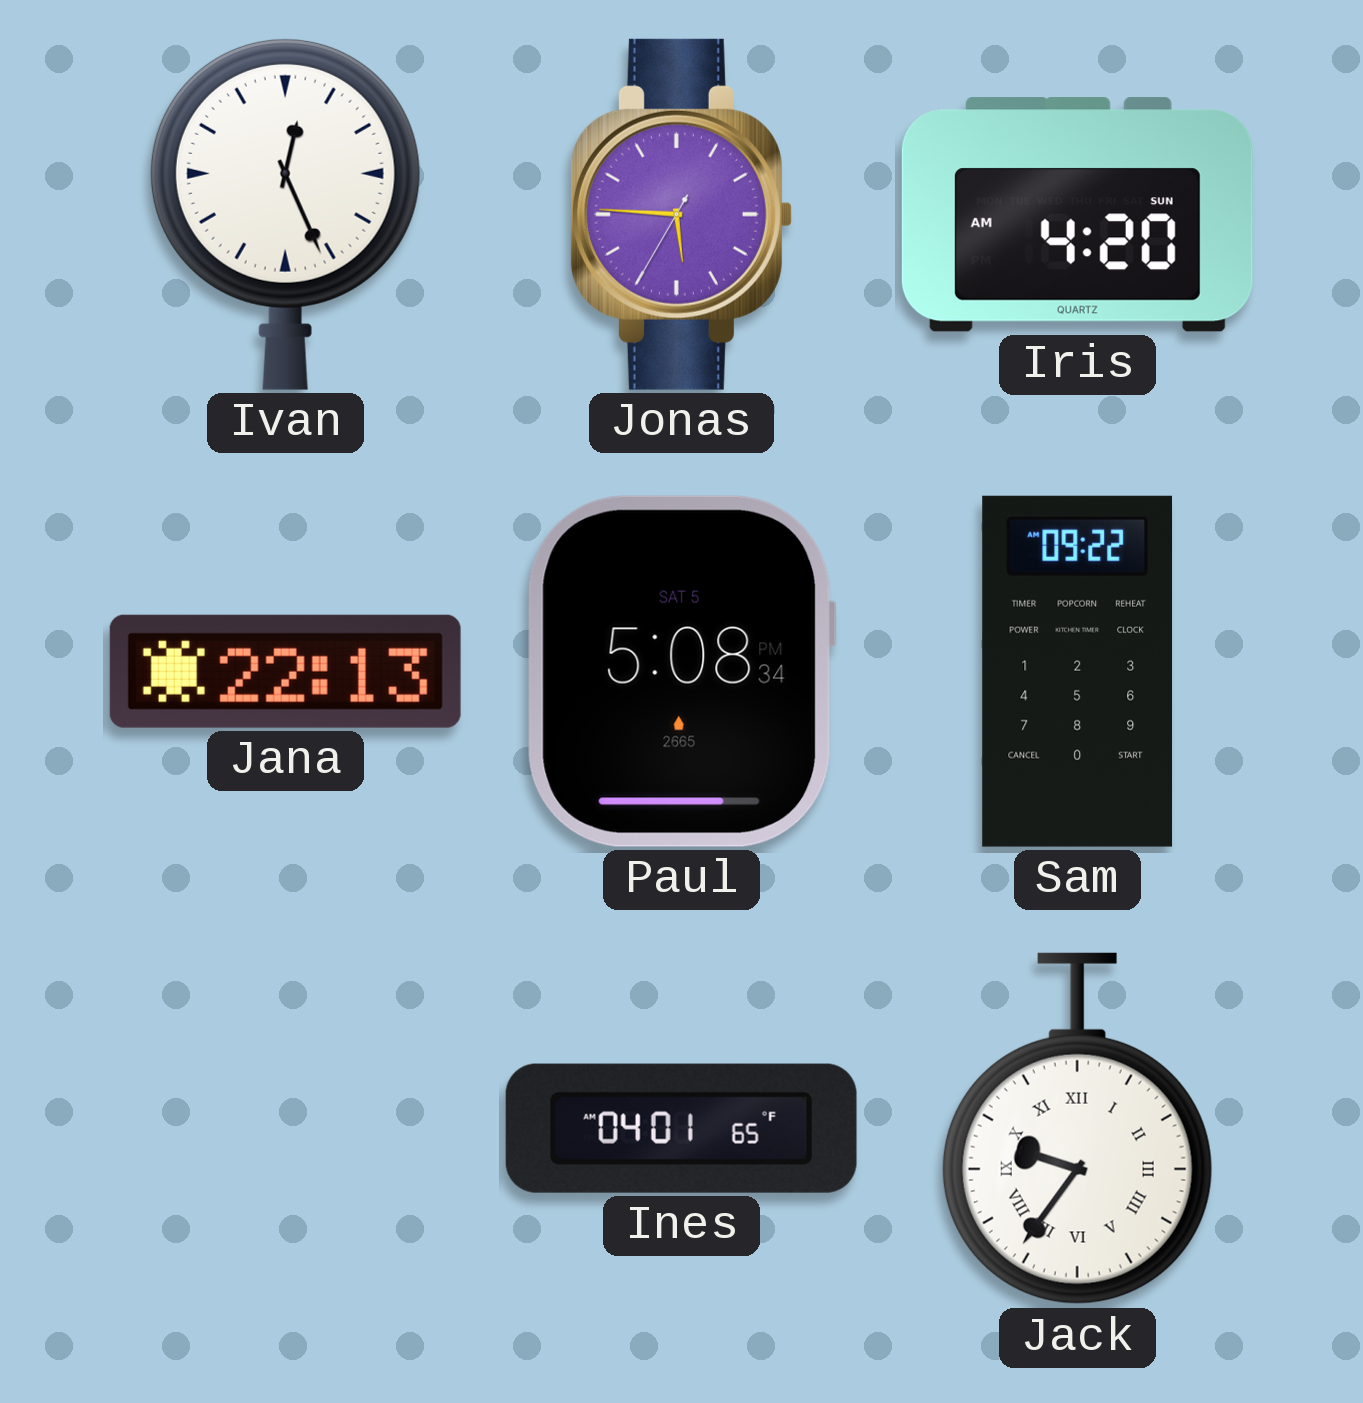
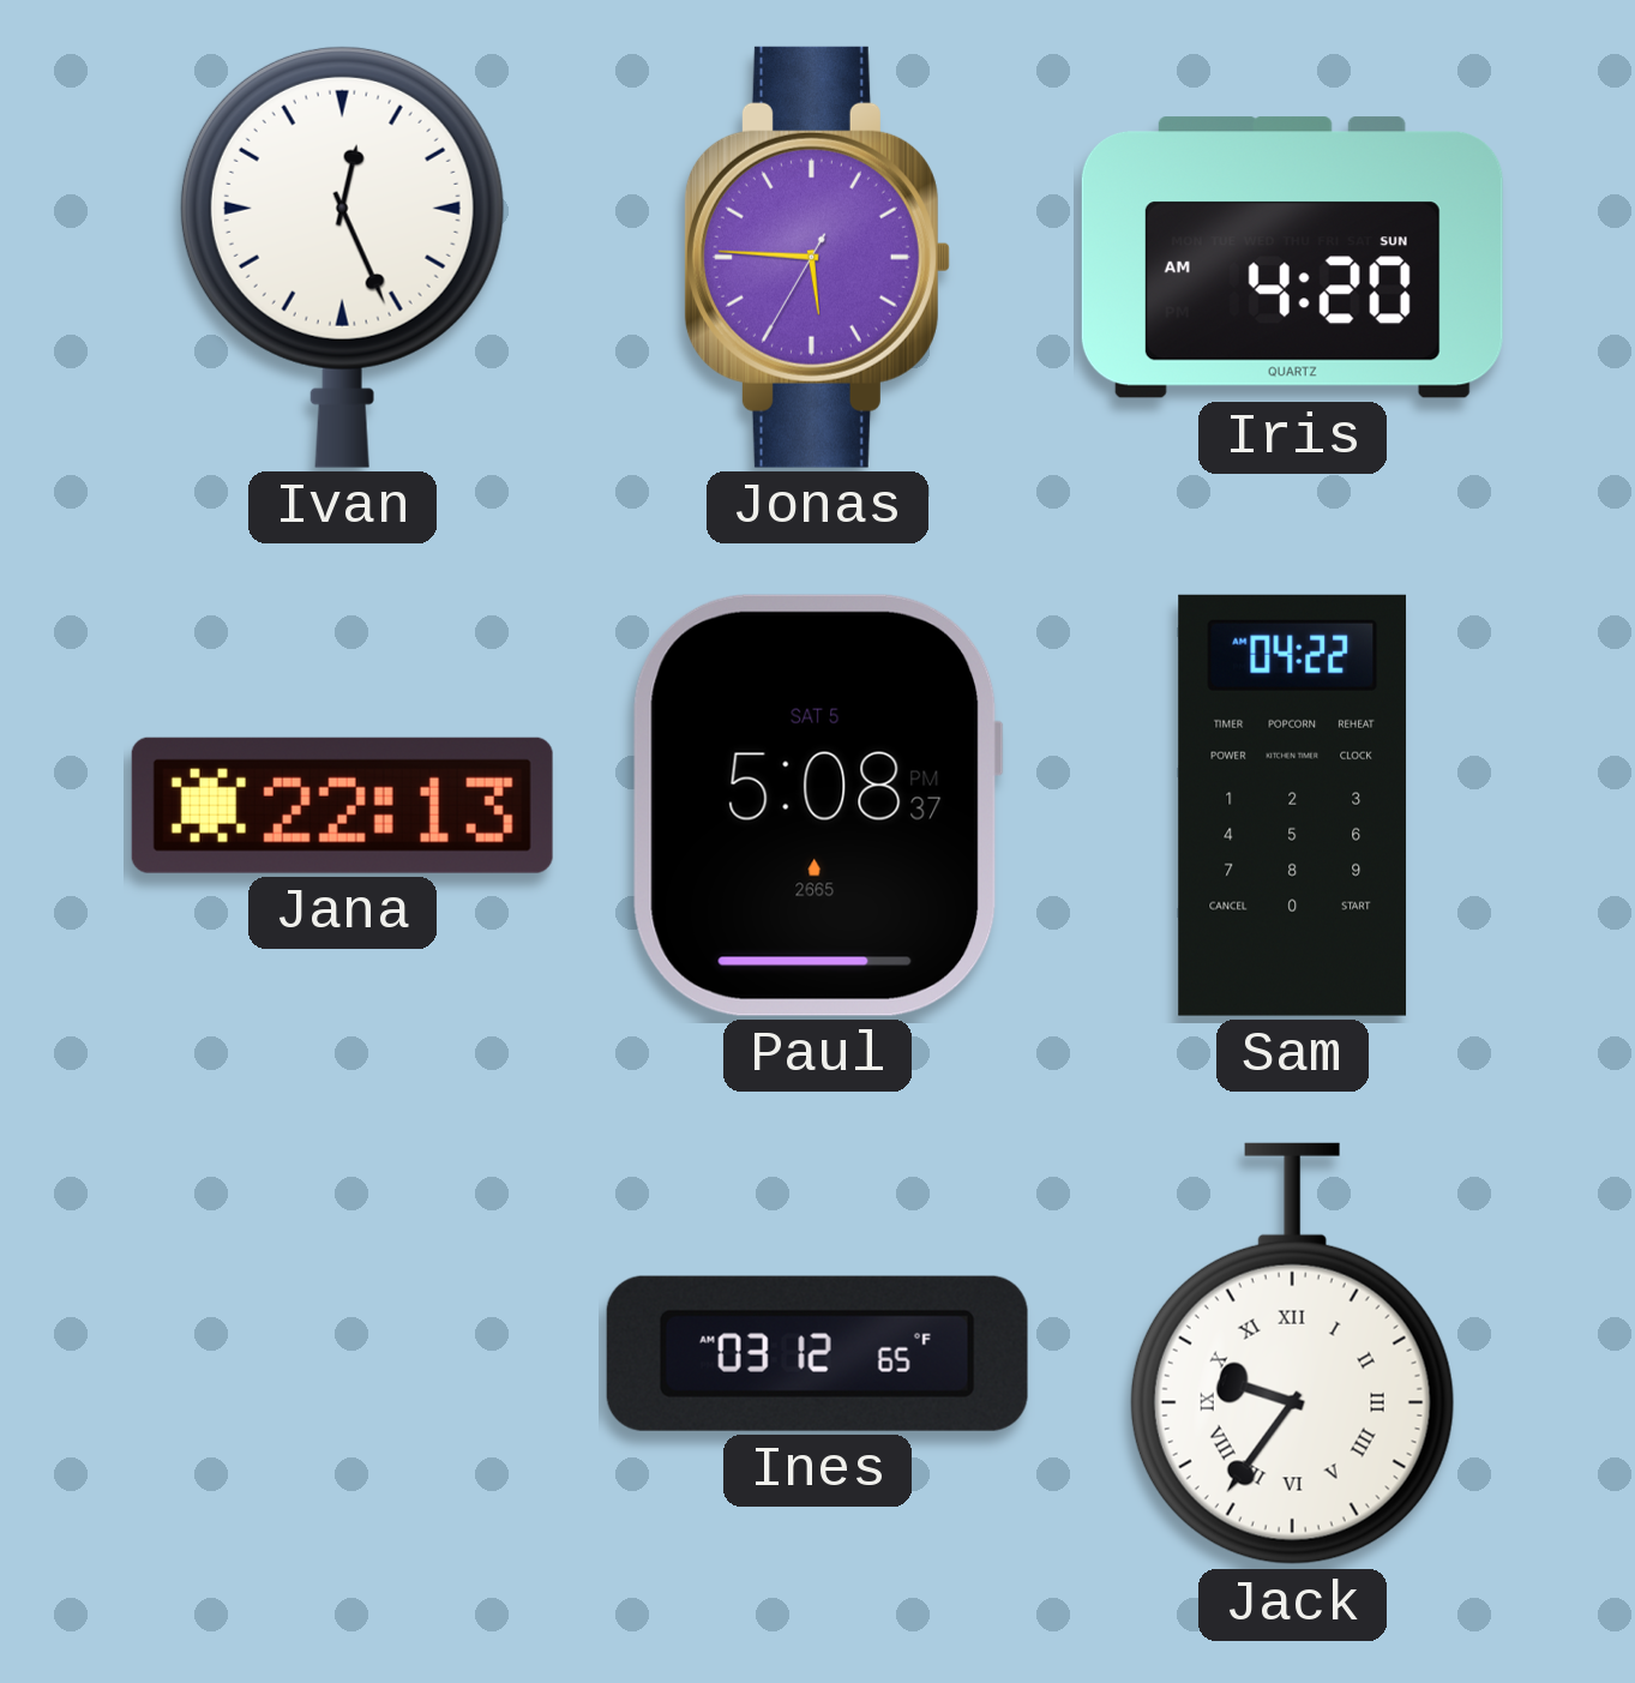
Paul: 5:08:34 PM -> 5:08:37 PM
Sam: 09:22 -> 04:22
Ines: 04:01 -> 03:12
